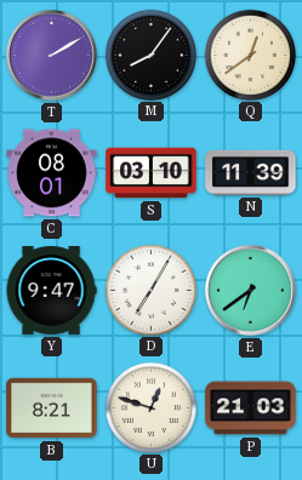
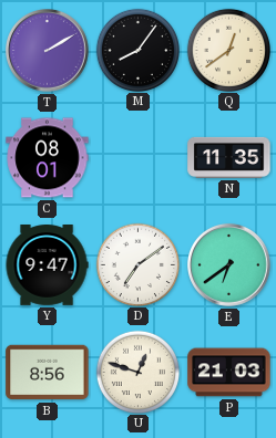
S: 03:10 -> none
N: 11:39 -> 11:35
D: 7:05 -> 7:09
B: 8:21 -> 8:56
